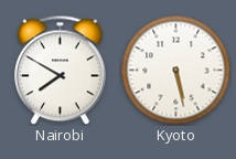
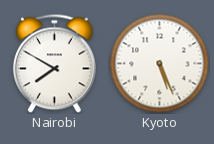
Kyoto: 5:28 -> 5:26
